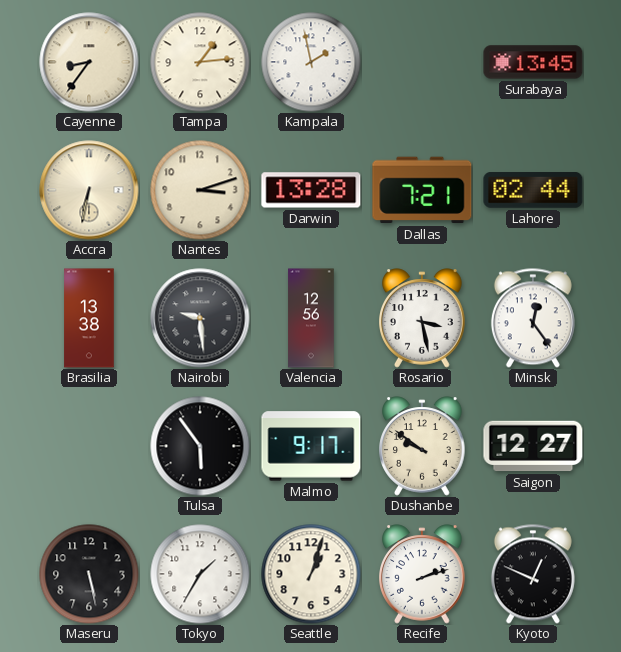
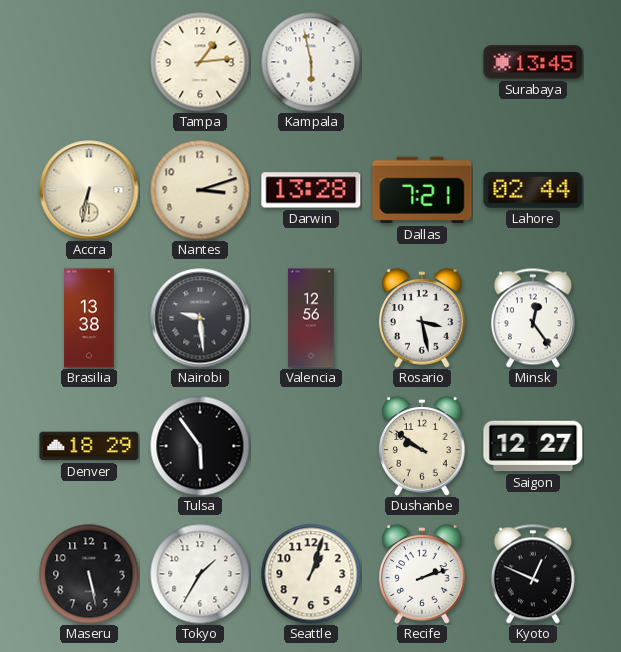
Cayenne: 8:36 -> none
Kampala: 1:58 -> 5:58
Denver: none -> 18:29
Malmo: 9:17 -> none
